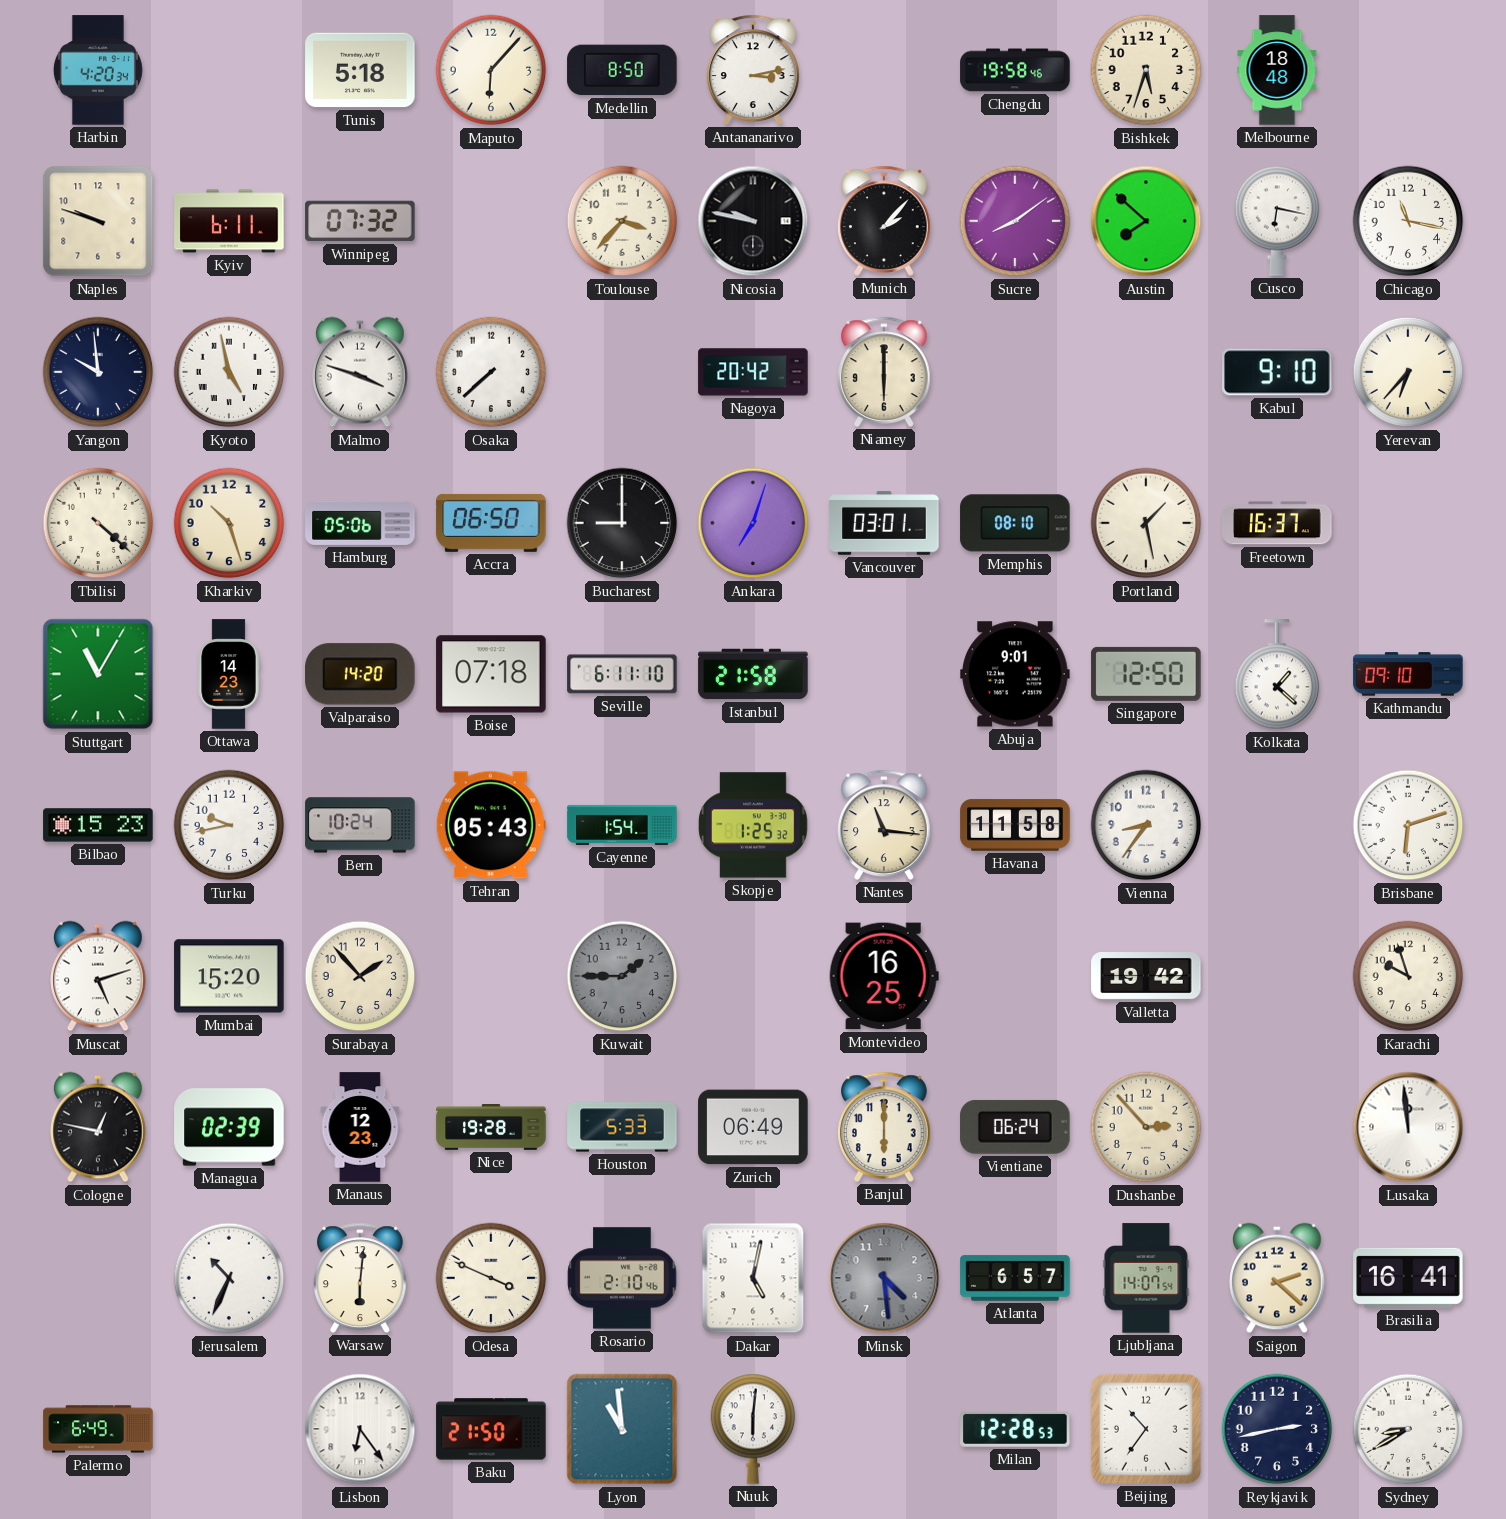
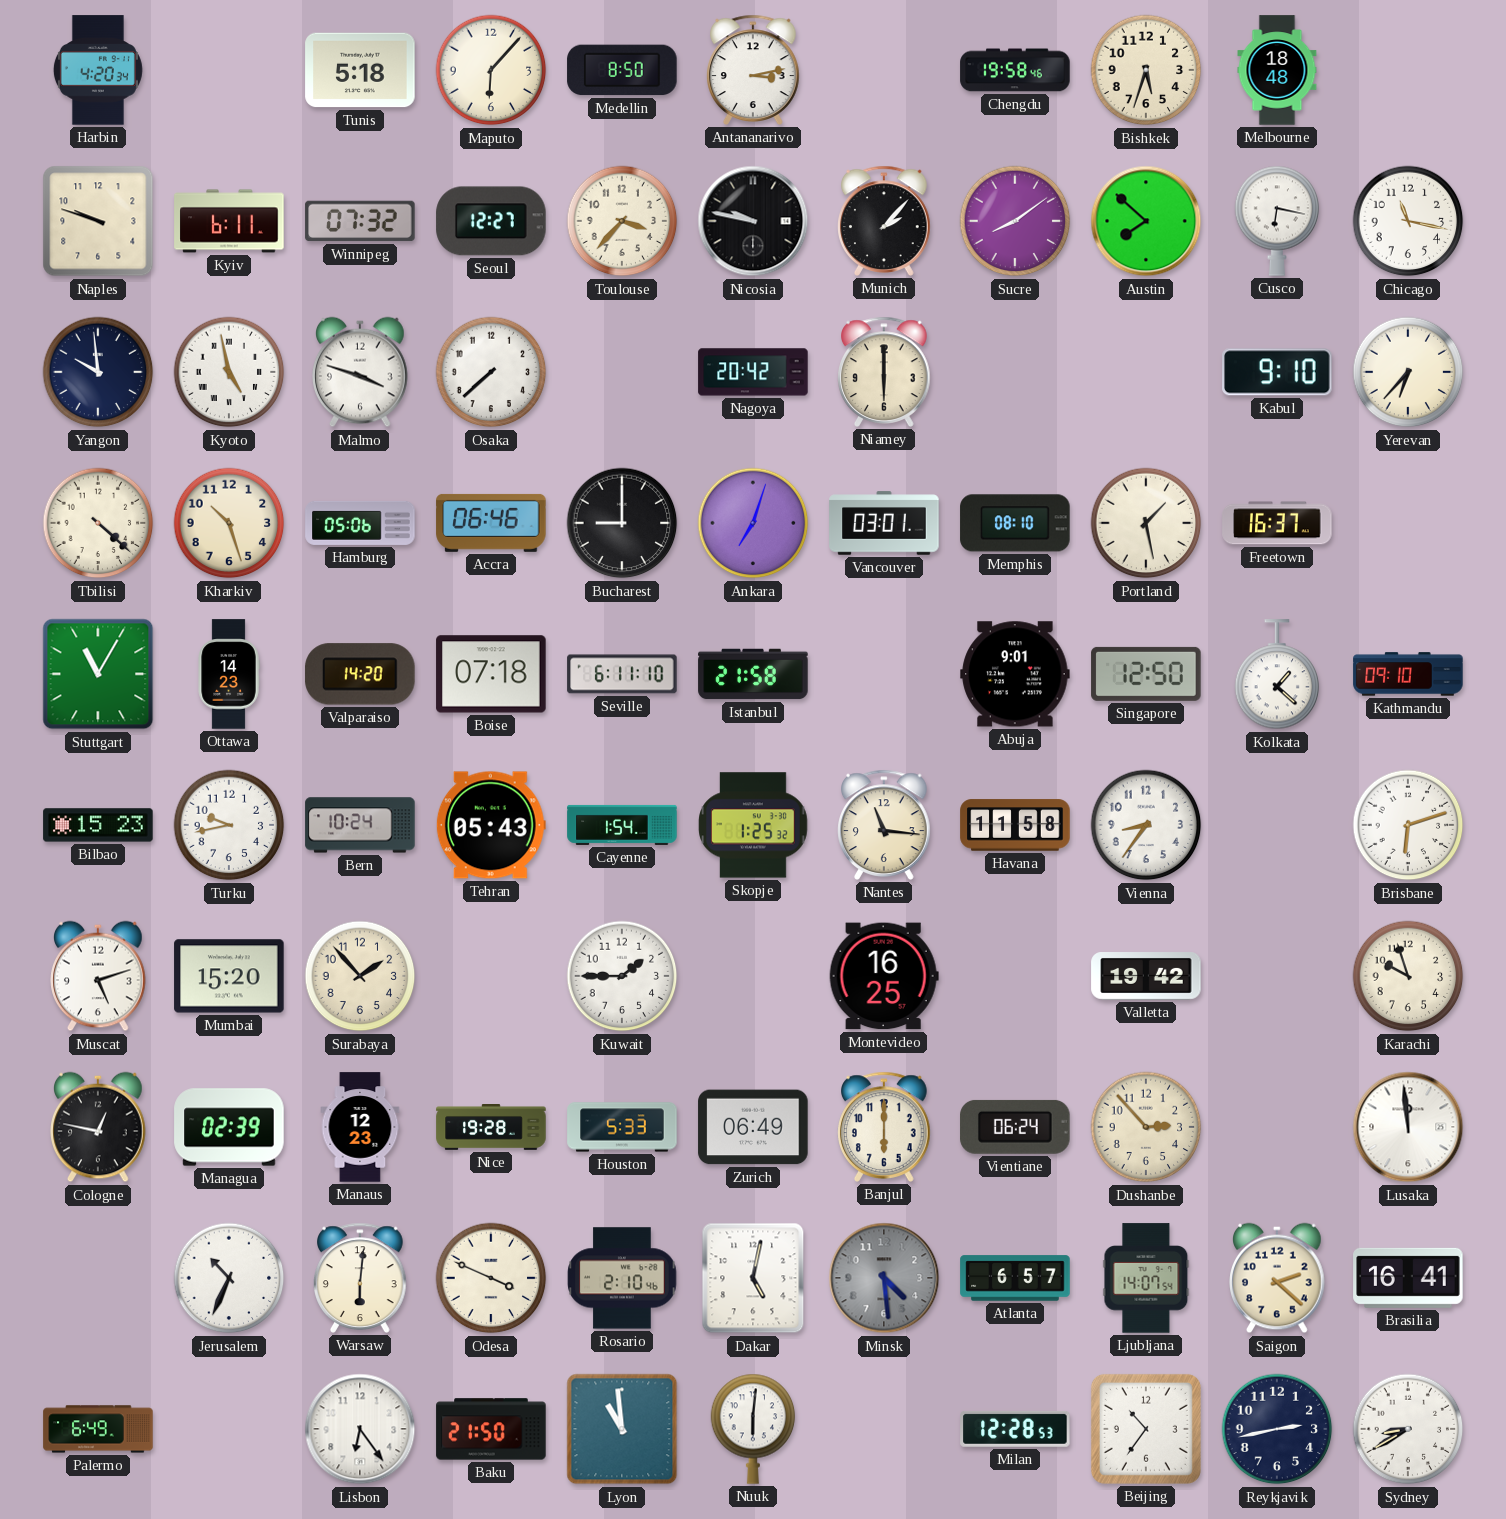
Seoul: none -> 12:27
Accra: 06:50 -> 06:46
Kuwait dial: grey -> white
